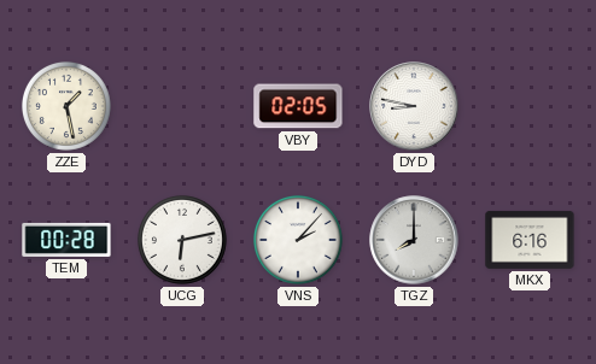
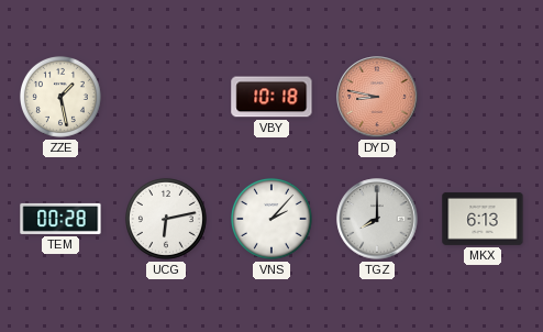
VBY: 02:05 -> 10:18
DYD dial: white -> salmon
MKX: 6:16 -> 6:13
